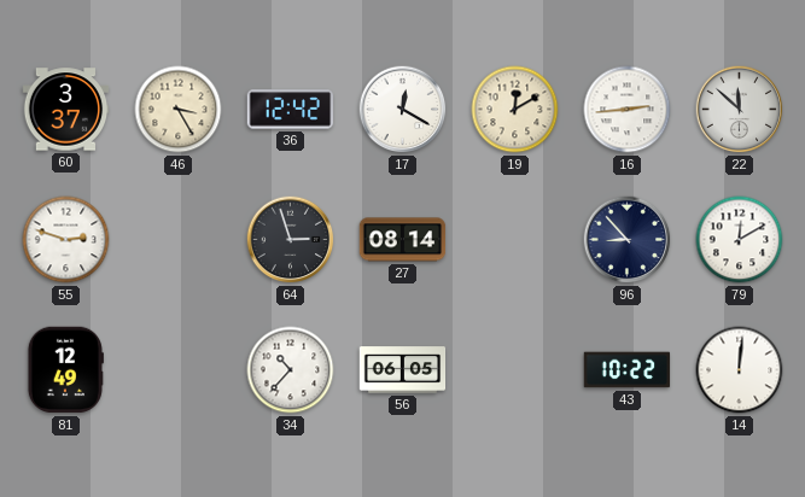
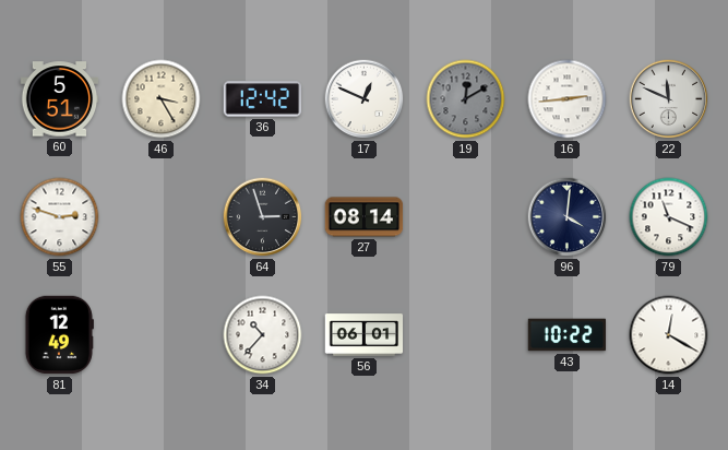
60: 3:37 -> 5:51
17: 12:20 -> 12:49
19 dial: cream -> grey
22: 11:52 -> 11:49
96: 8:53 -> 4:01
79: 12:10 -> 11:19
56: 06:05 -> 06:01
14: 12:01 -> 12:20
